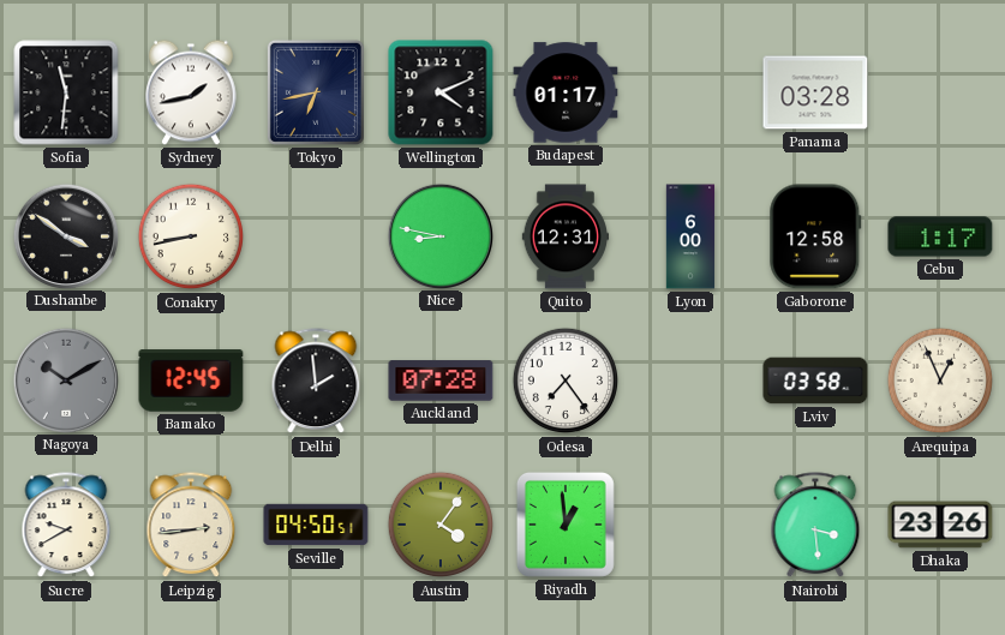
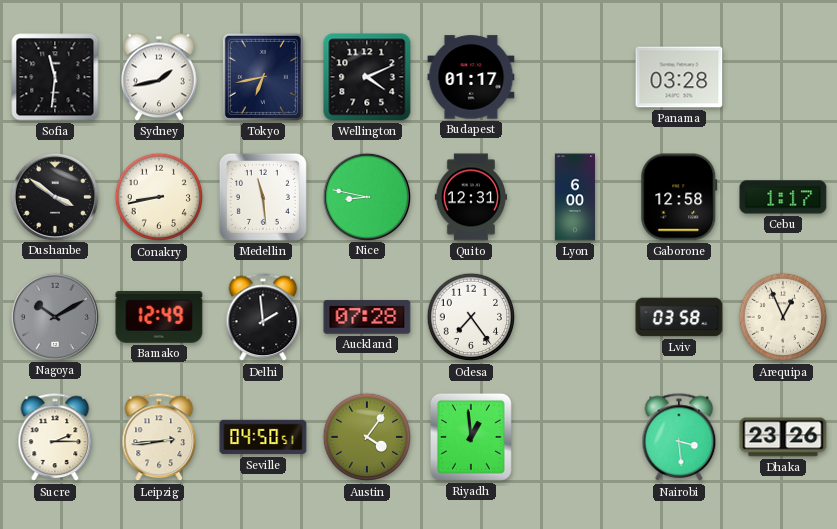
Medellin: none -> 11:29
Bamako: 12:45 -> 12:49
Sucre: 9:40 -> 2:15
